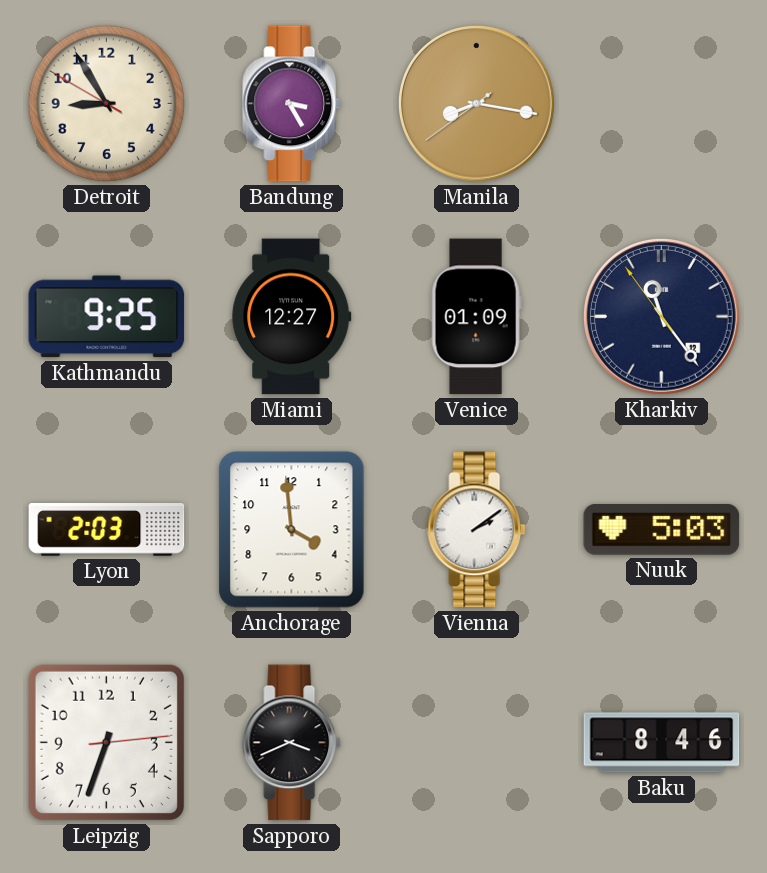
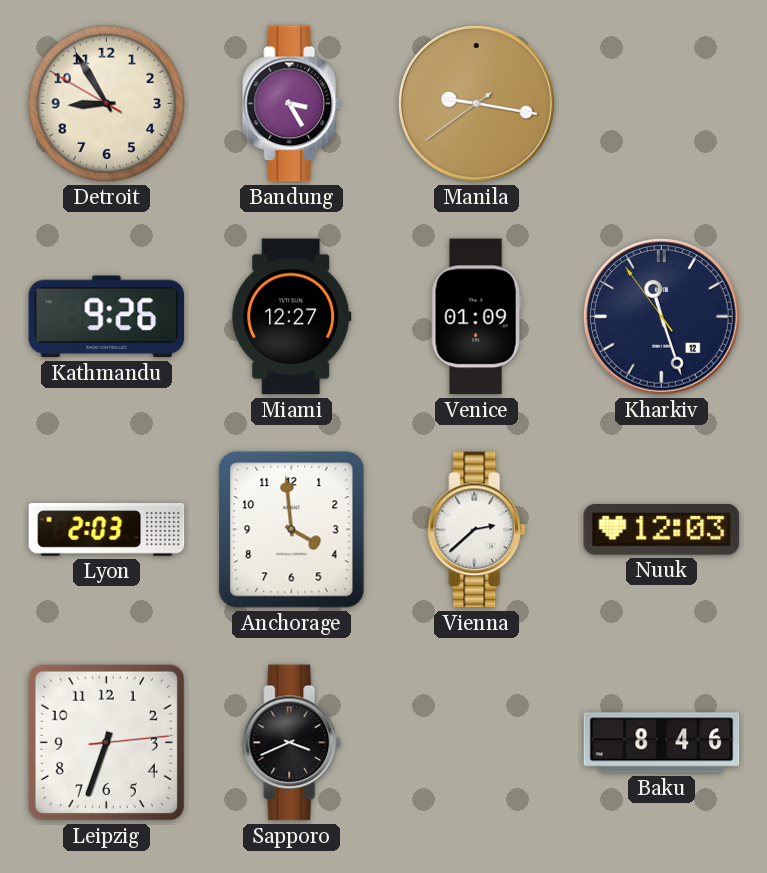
Manila: 8:16 -> 9:16
Kathmandu: 9:25 -> 9:26
Kharkiv: 11:23 -> 11:26
Vienna: 2:09 -> 2:38
Nuuk: 5:03 -> 12:03
